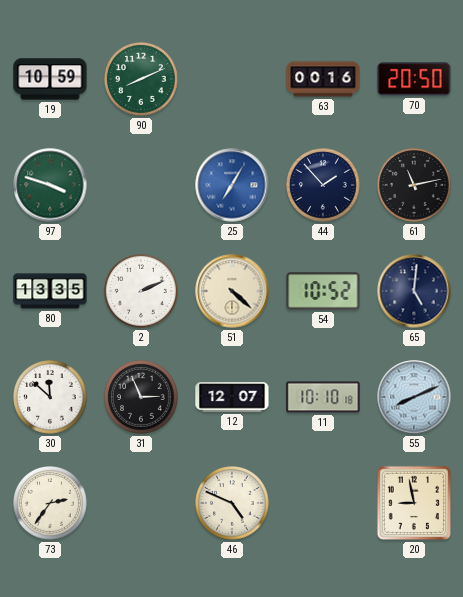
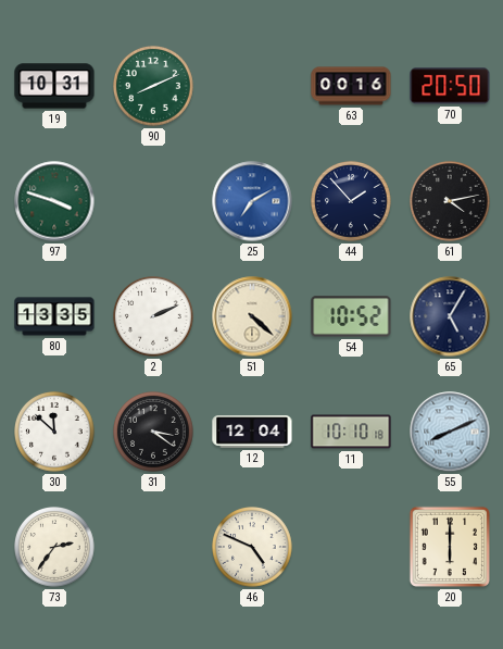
19: 10:59 -> 10:31
25: 7:05 -> 7:10
61: 11:13 -> 4:13
65: 5:01 -> 5:05
31: 2:56 -> 3:21
12: 12:07 -> 12:04
20: 8:58 -> 6:00
